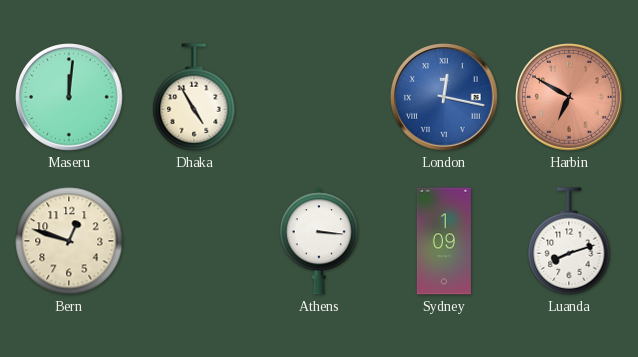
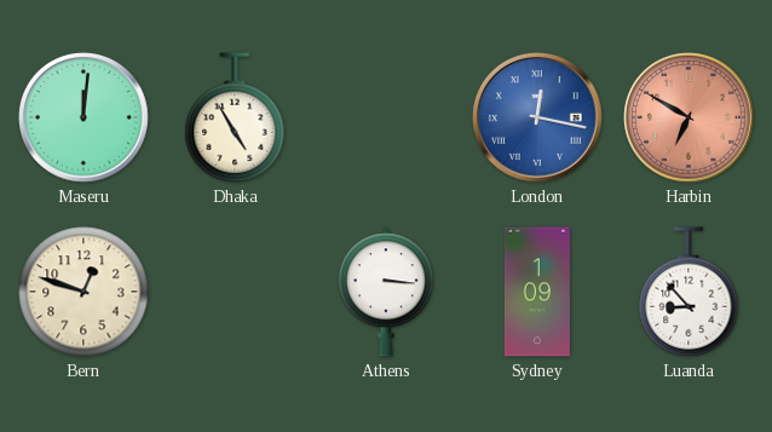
Luanda: 8:12 -> 8:53
